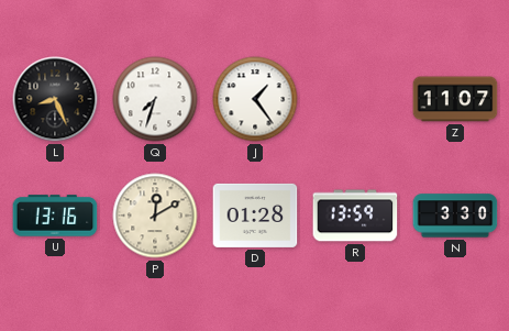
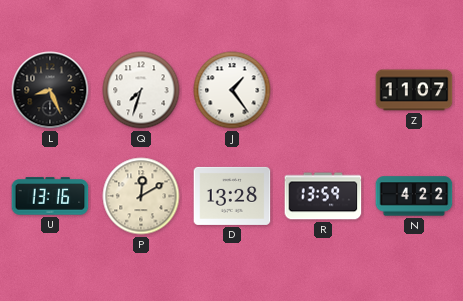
D: 01:28 -> 13:28
N: 3:30 -> 4:22
